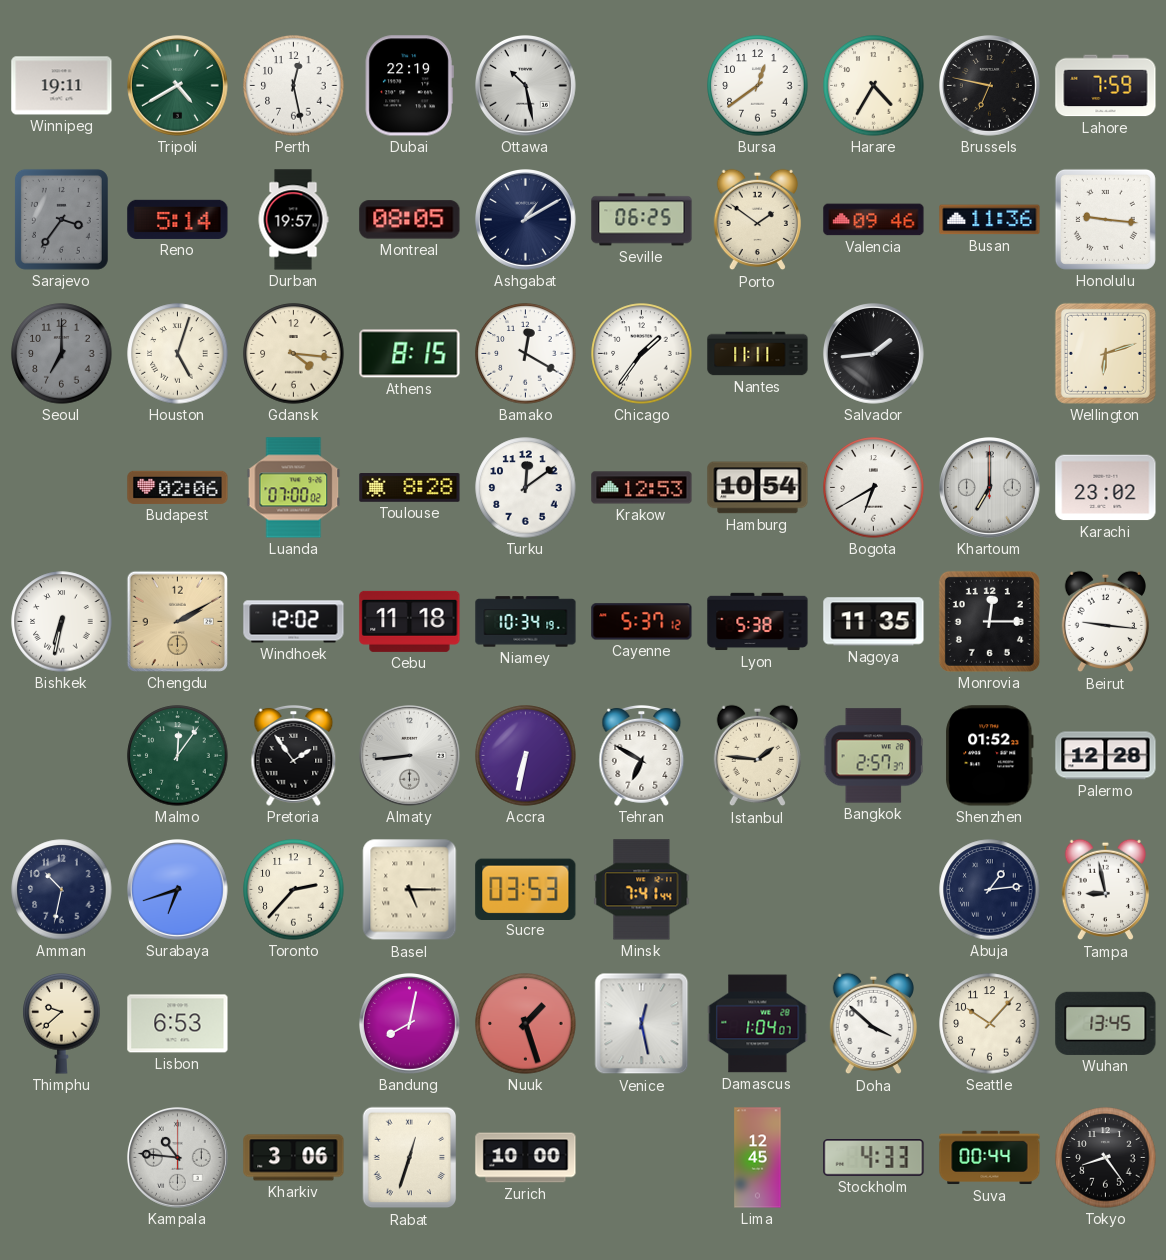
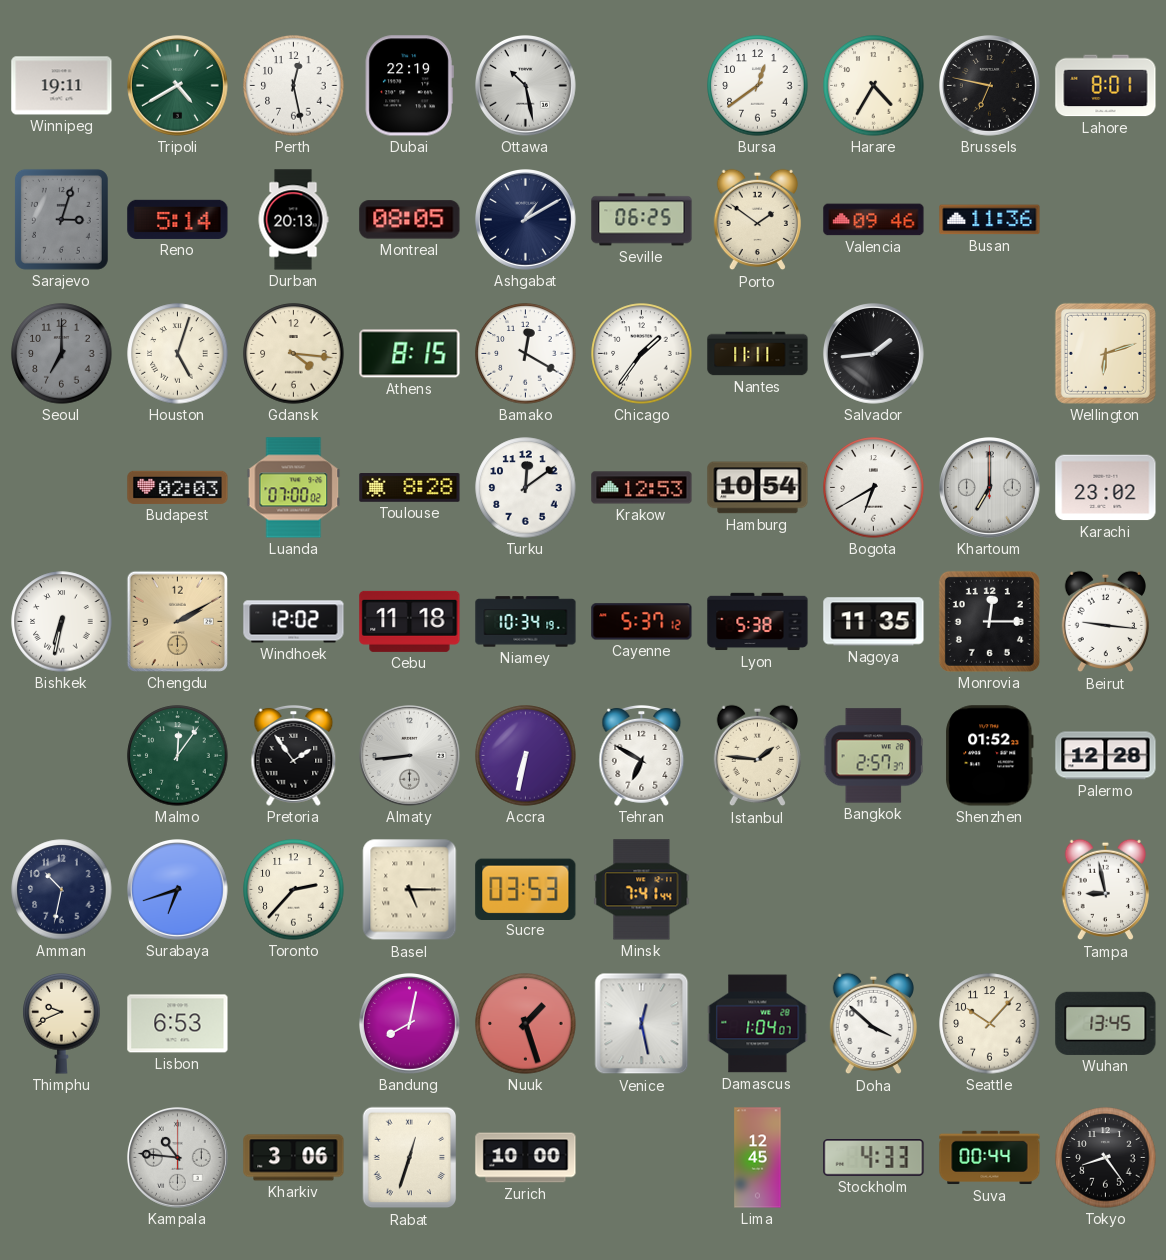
Lahore: 7:59 -> 8:01
Sarajevo: 3:36 -> 3:03
Durban: 19:57 -> 20:13
Honolulu: 9:16 -> none
Budapest: 02:06 -> 02:03
Abuja: 1:14 -> none
Thimphu: 9:38 -> 9:41
